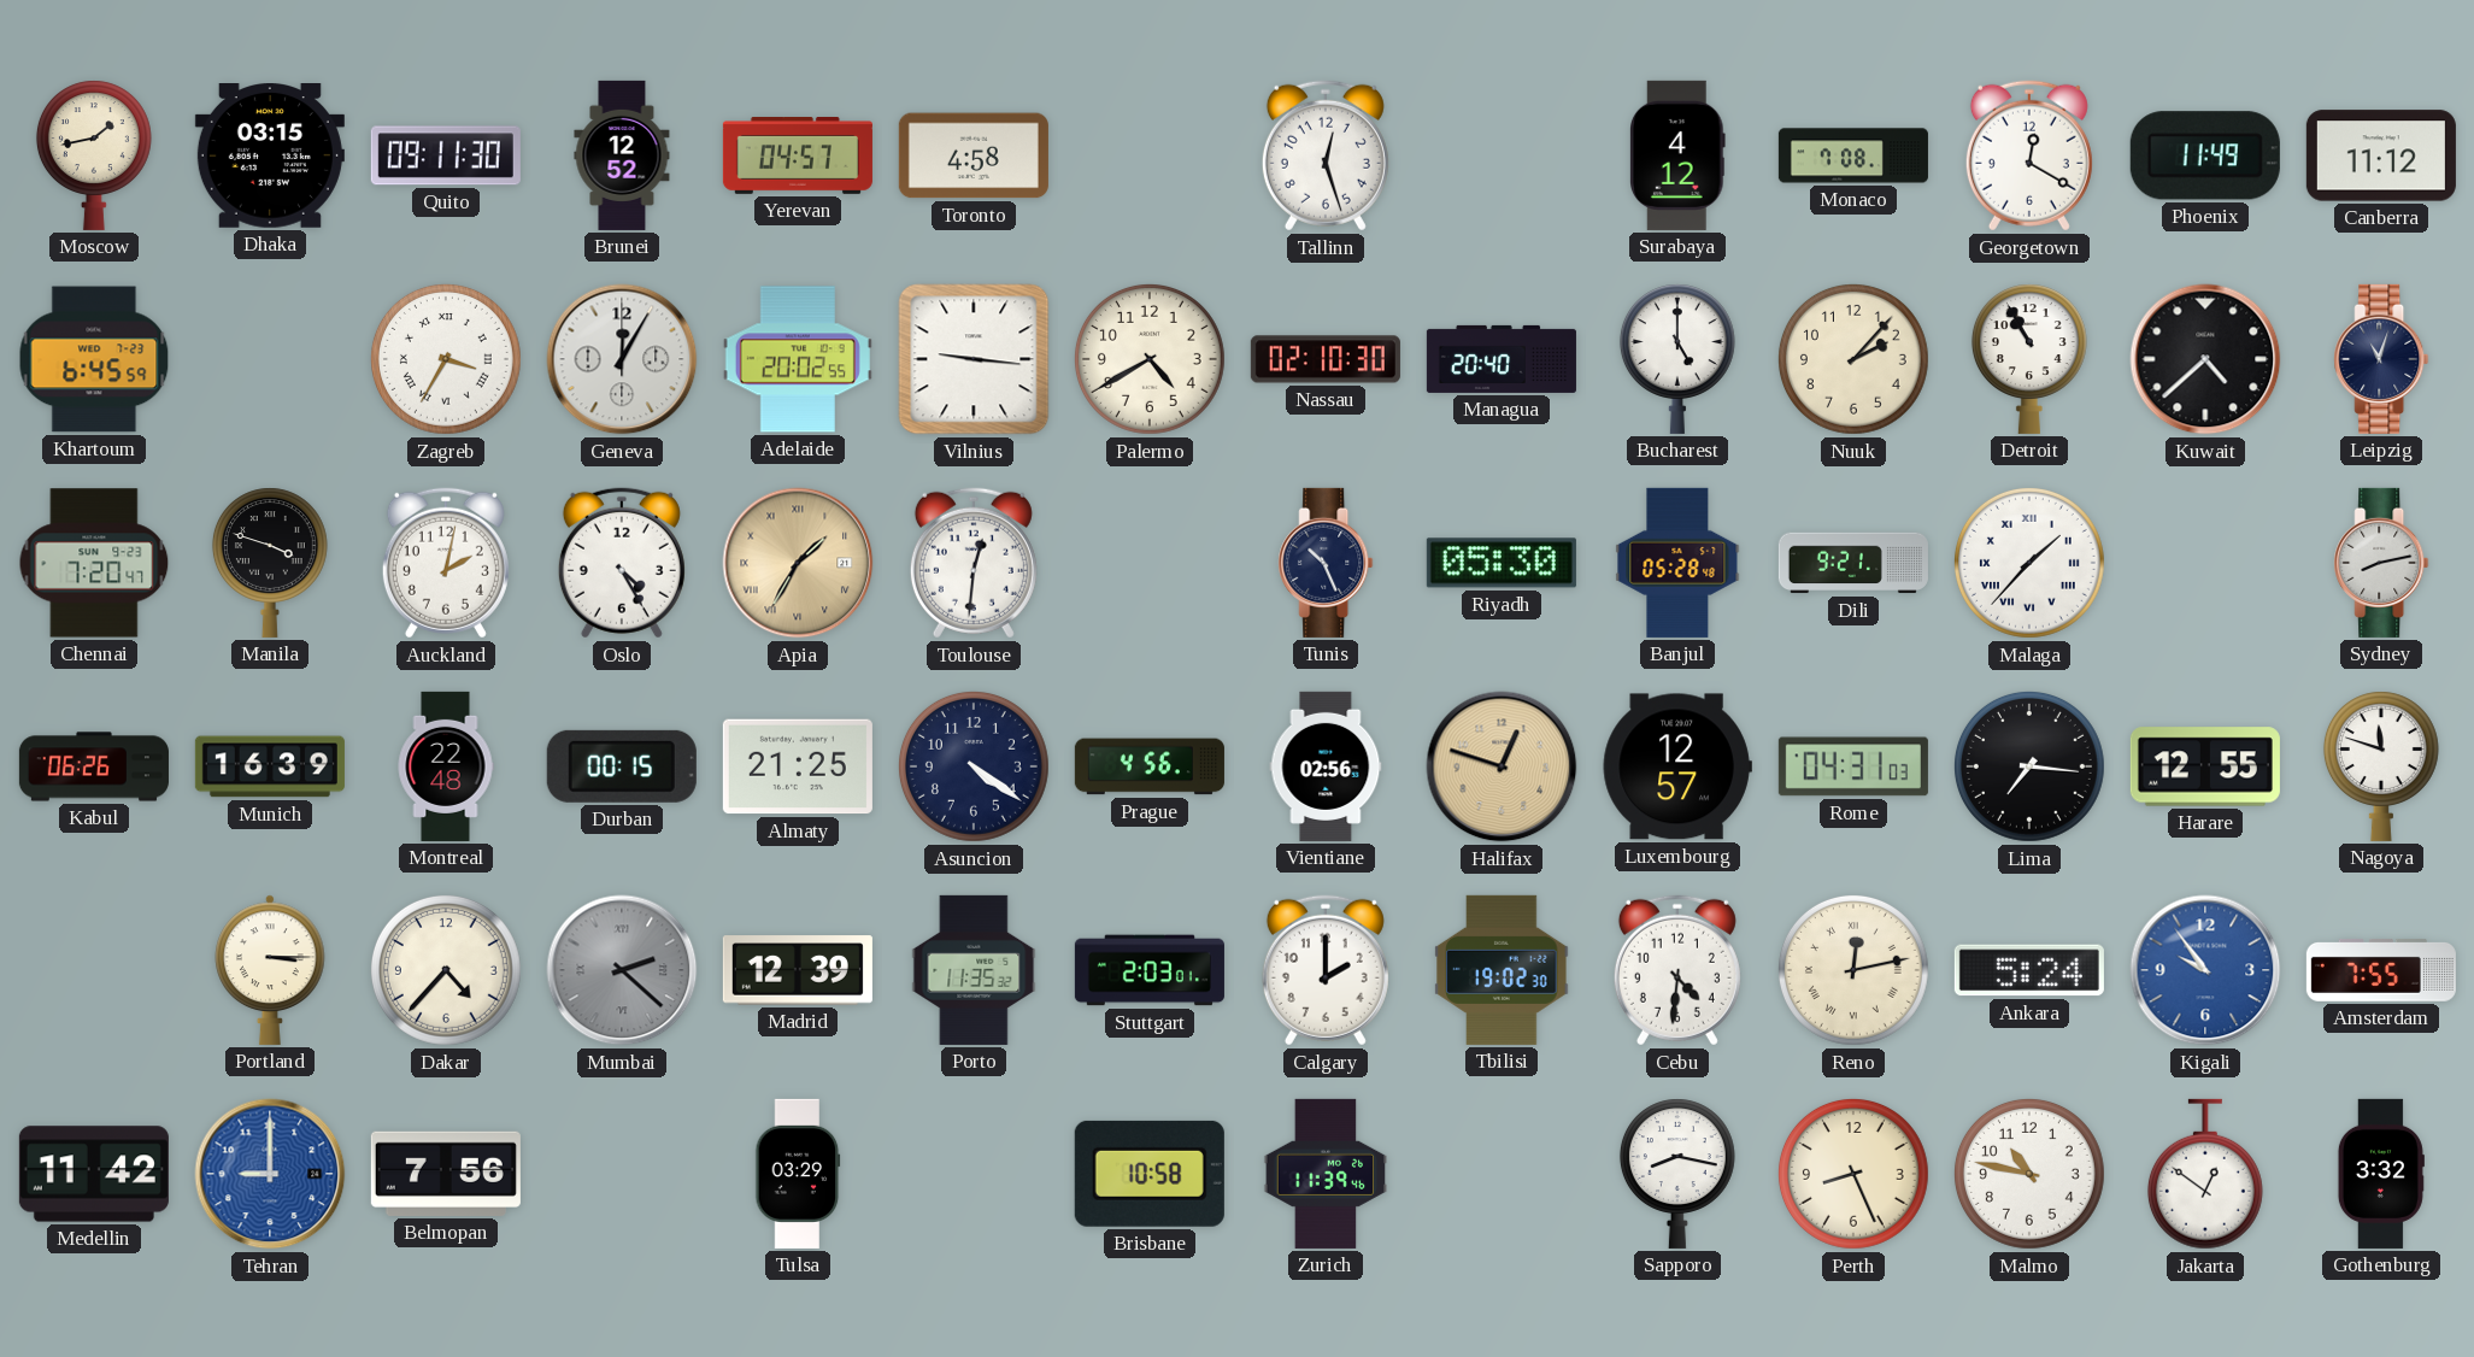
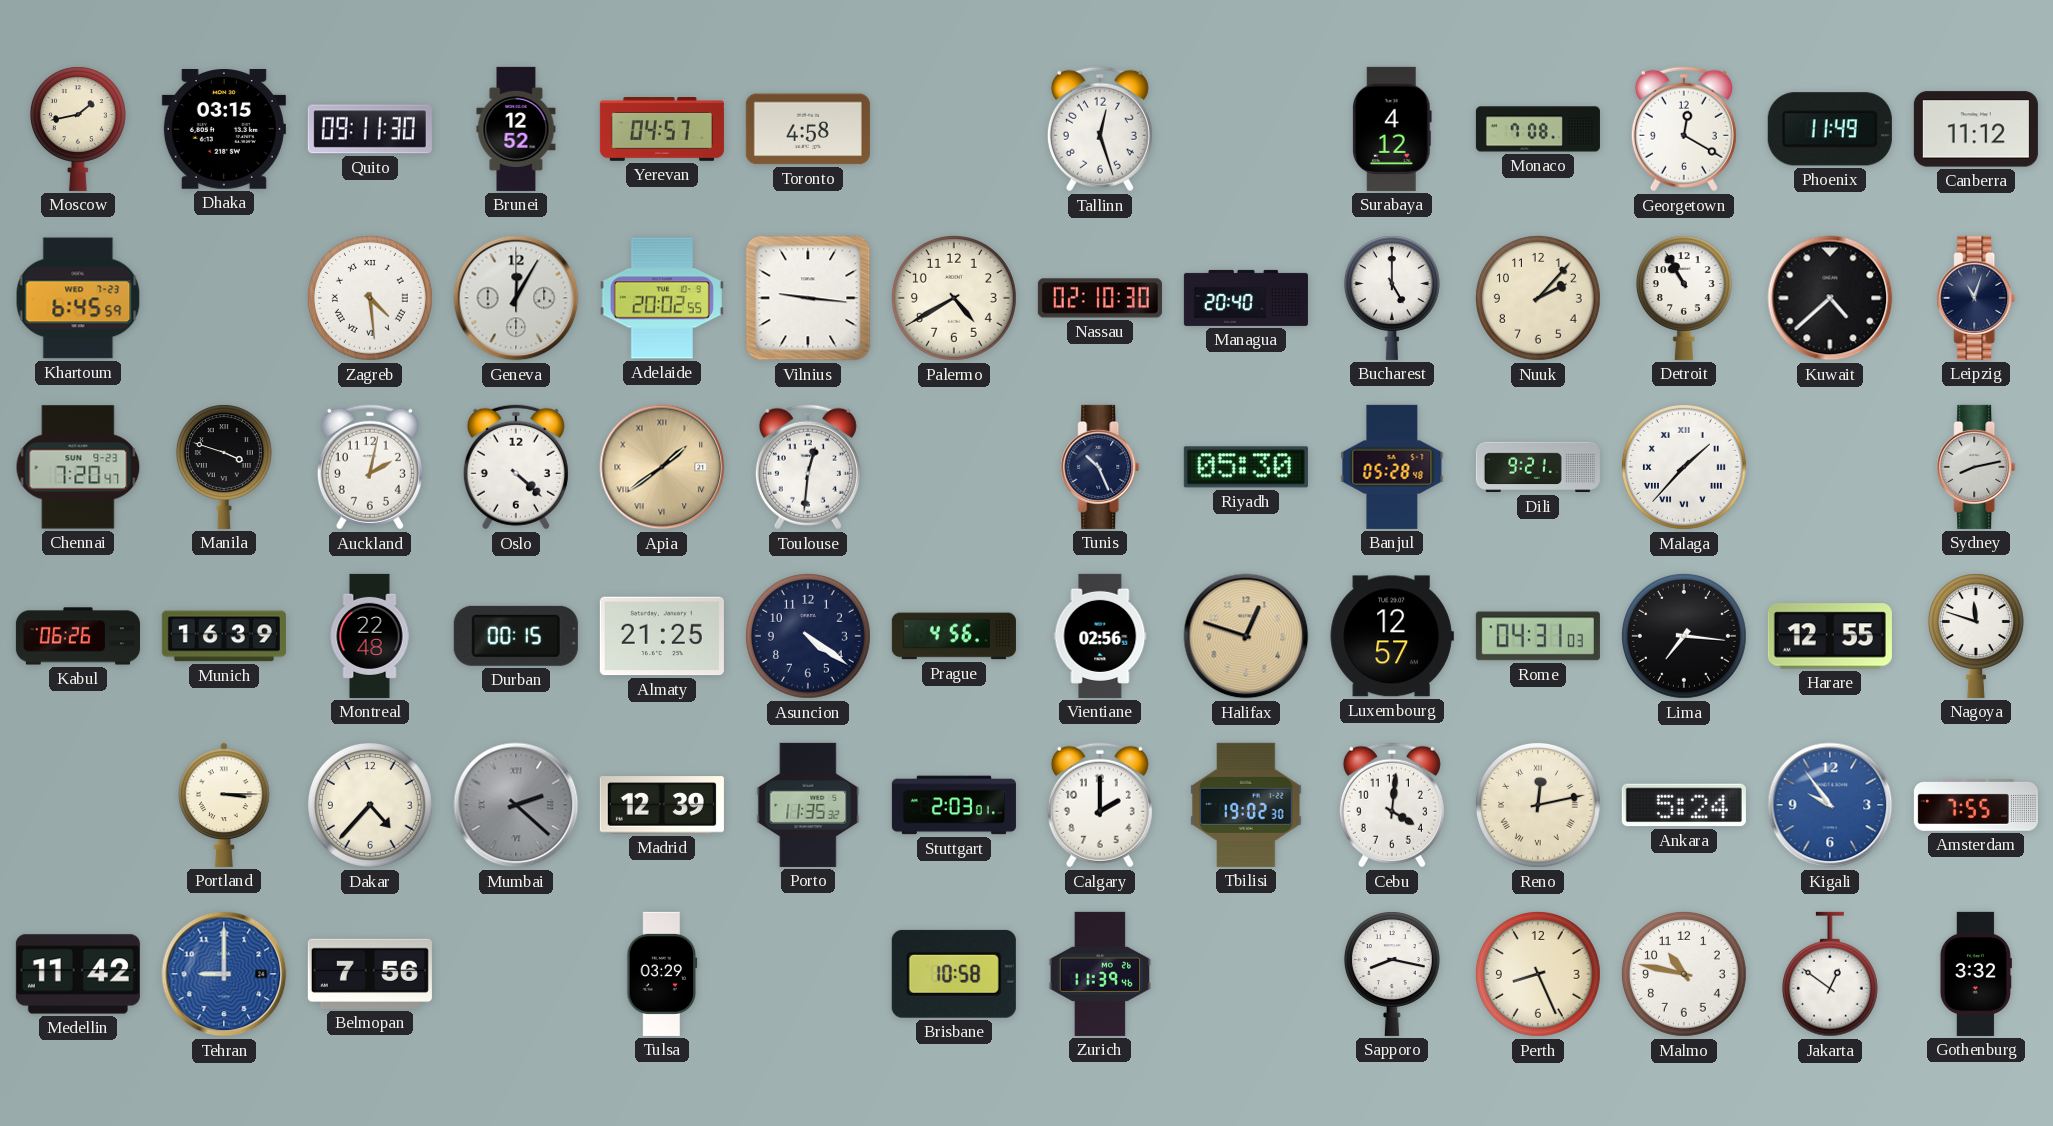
Zagreb: 3:35 -> 4:29
Oslo: 4:25 -> 4:22
Apia: 1:35 -> 1:39
Cebu: 4:31 -> 4:01
